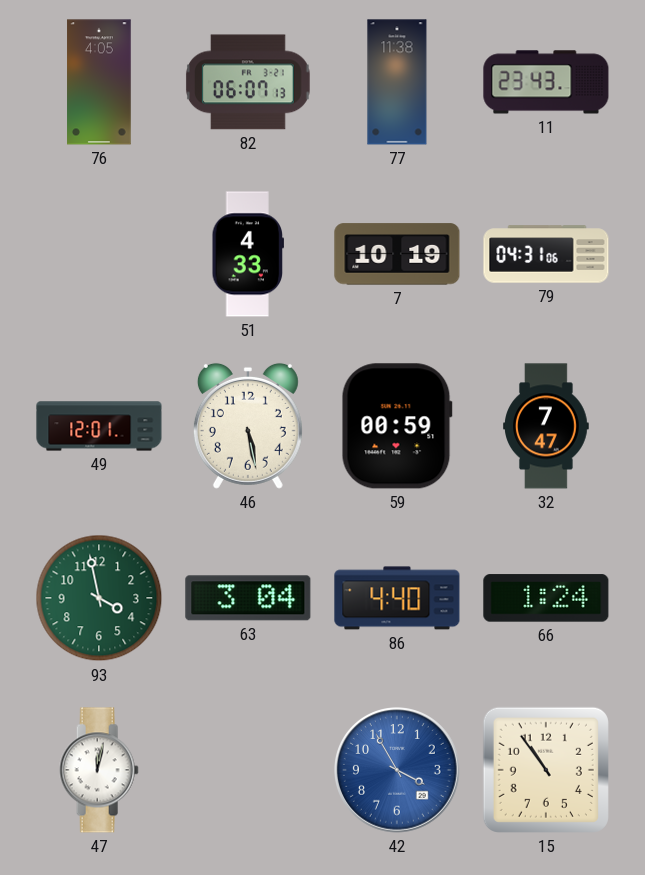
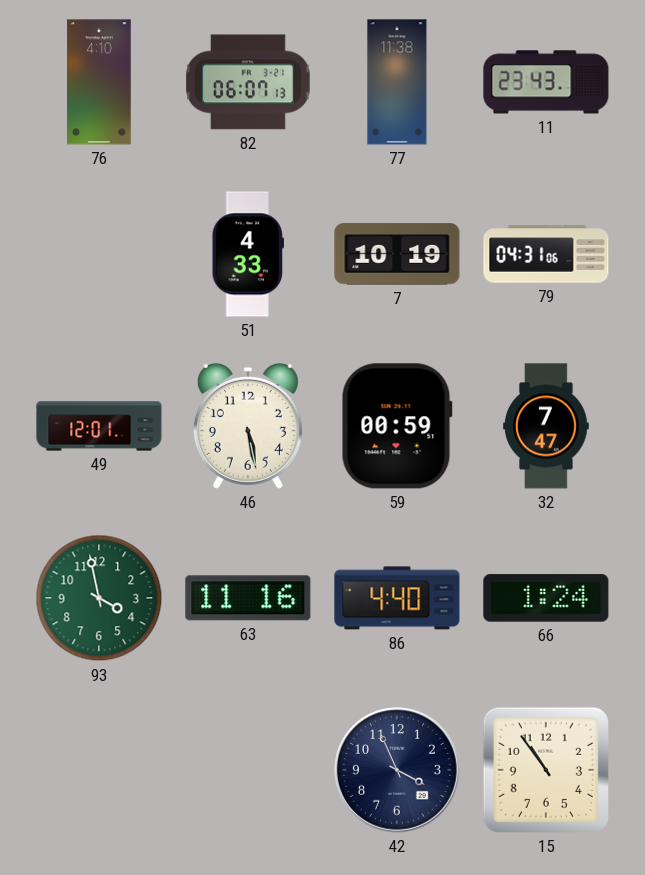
76: 4:05 -> 4:10
63: 3:04 -> 11:16
47: 12:02 -> none
42: 3:55 -> 3:56
42 dial: blue -> navy
